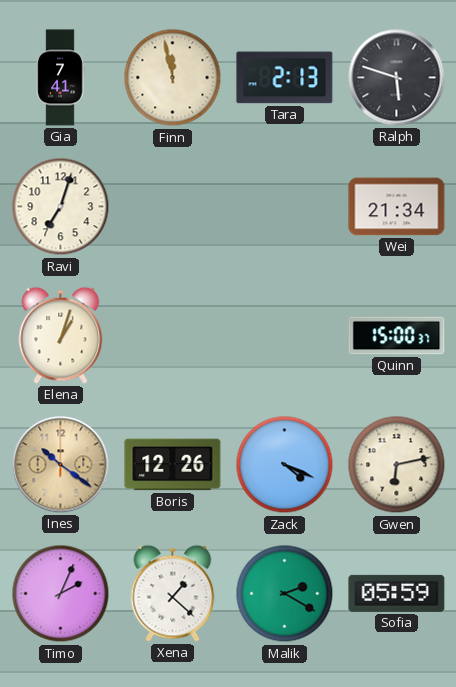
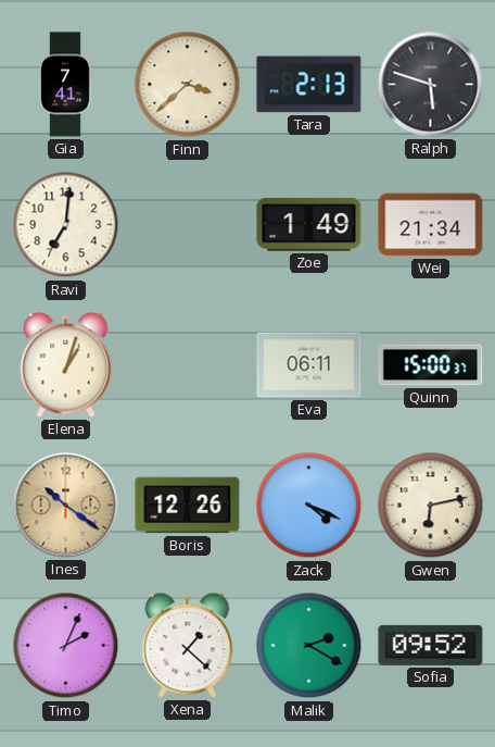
Finn: 11:58 -> 3:38
Ravi: 7:03 -> 7:01
Zoe: none -> 1:49
Eva: none -> 06:11
Sofia: 05:59 -> 09:52
